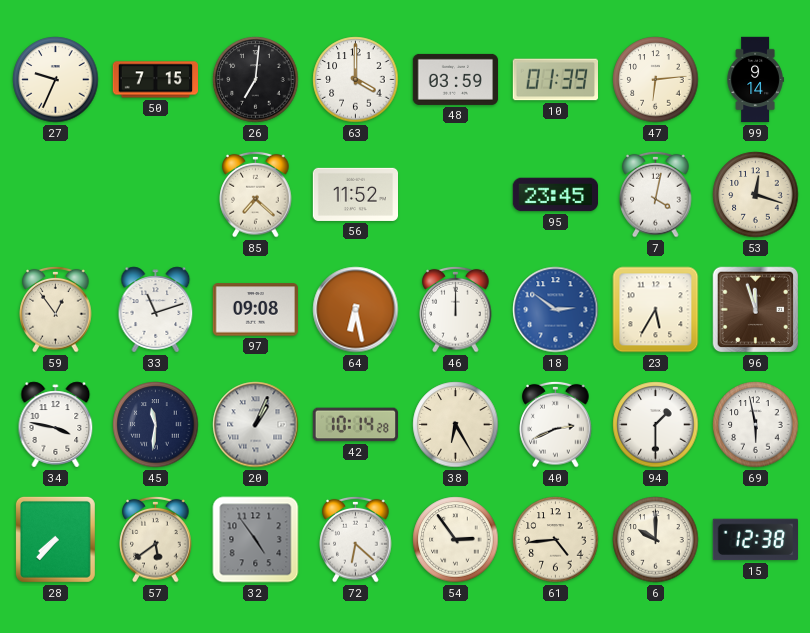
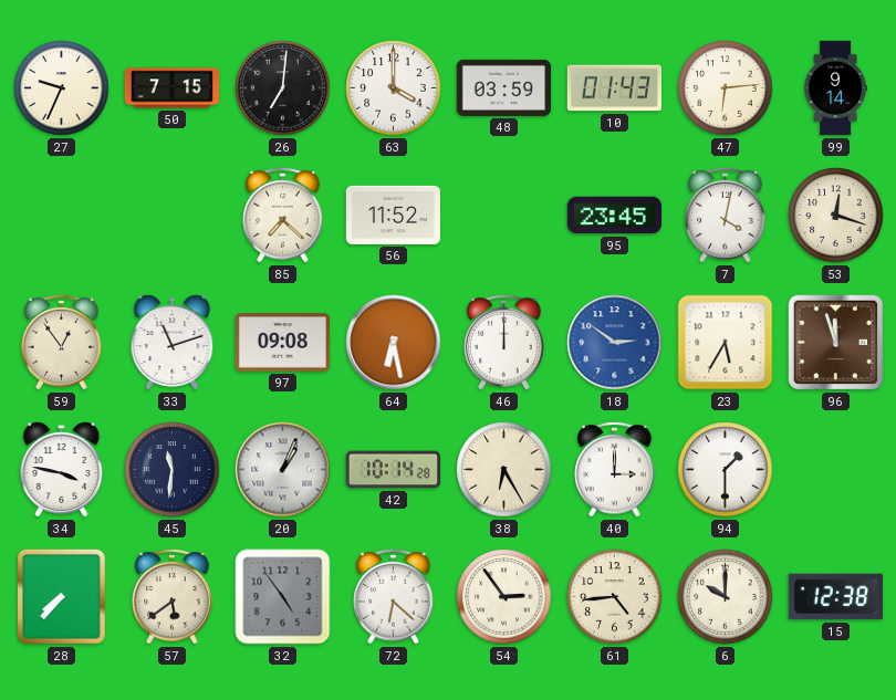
10: 01:39 -> 01:43
40: 2:41 -> 3:00
69: 5:58 -> none
